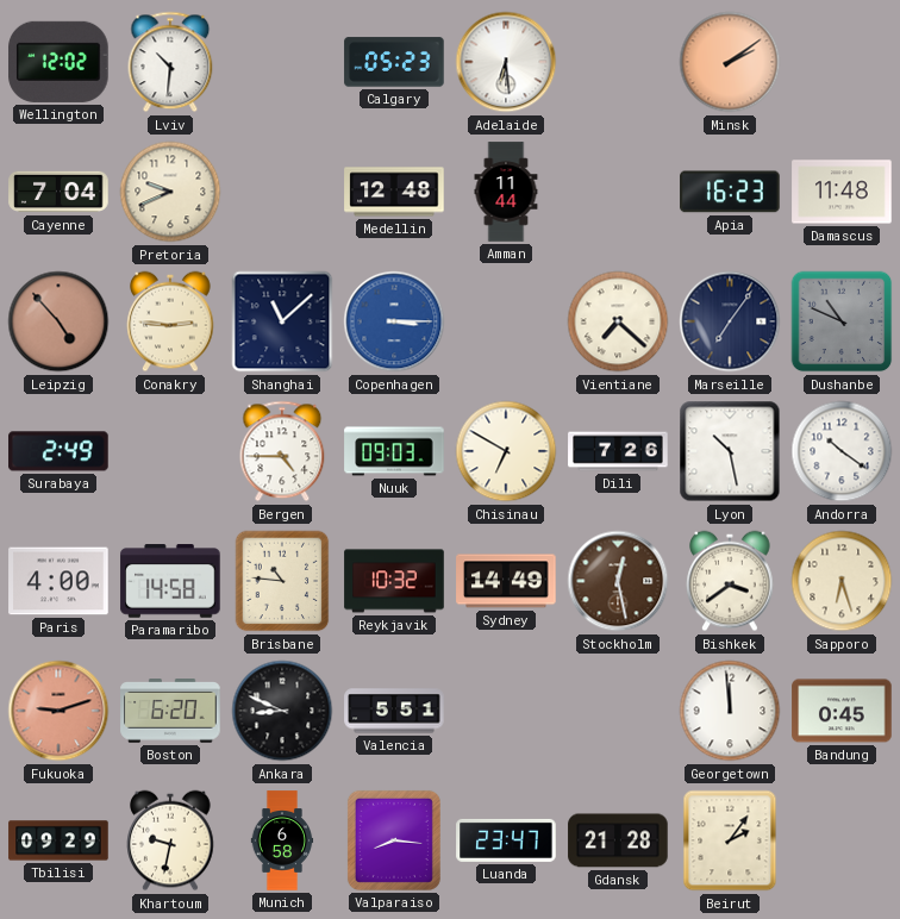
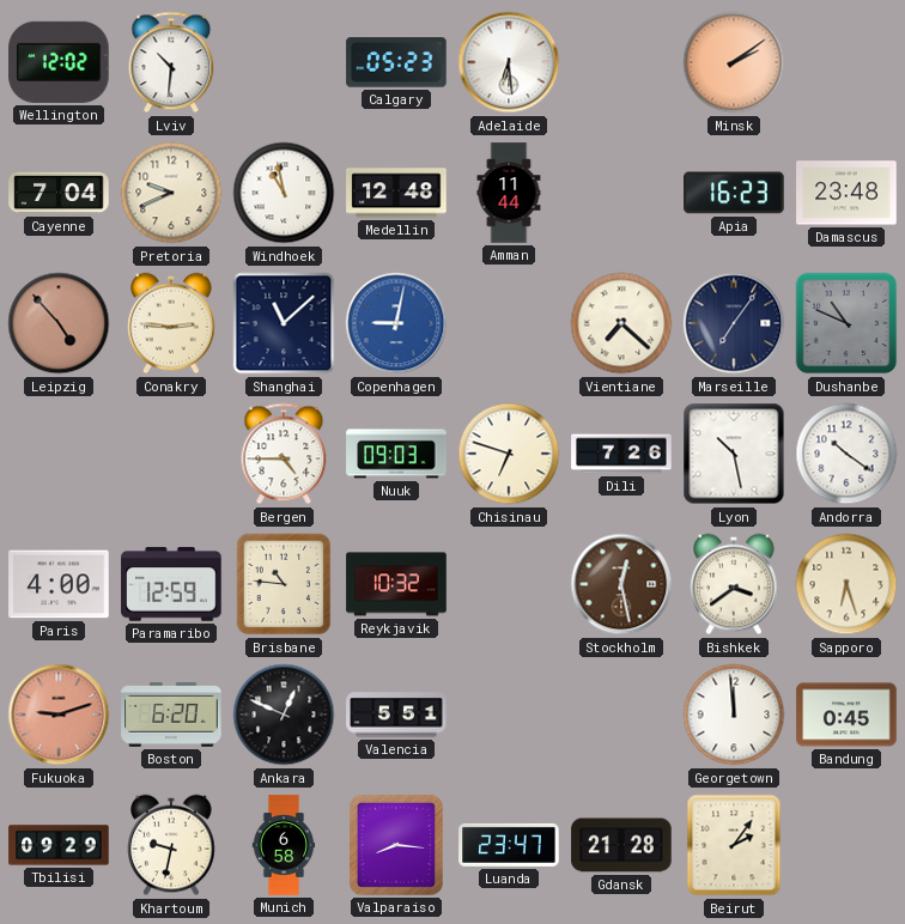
Windhoek: none -> 10:58
Damascus: 11:48 -> 23:48
Copenhagen: 3:15 -> 9:02
Surabaya: 2:49 -> none
Chisinau: 6:50 -> 6:48
Paramaribo: 14:58 -> 12:59
Sydney: 14:49 -> none
Ankara: 8:49 -> 12:49
